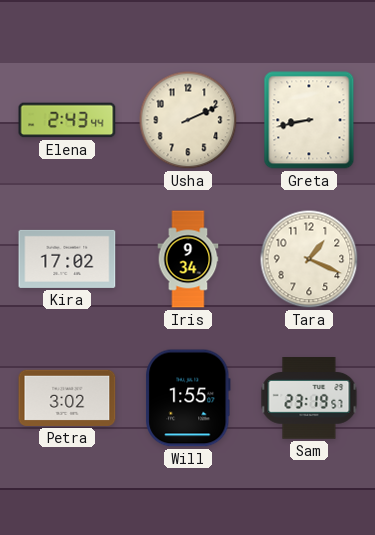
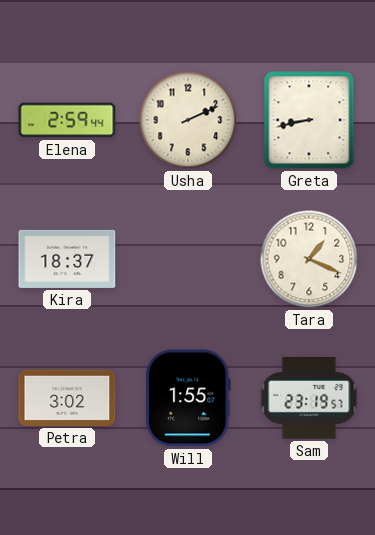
Elena: 2:43 -> 2:59
Kira: 17:02 -> 18:37
Iris: 9:34 -> none
